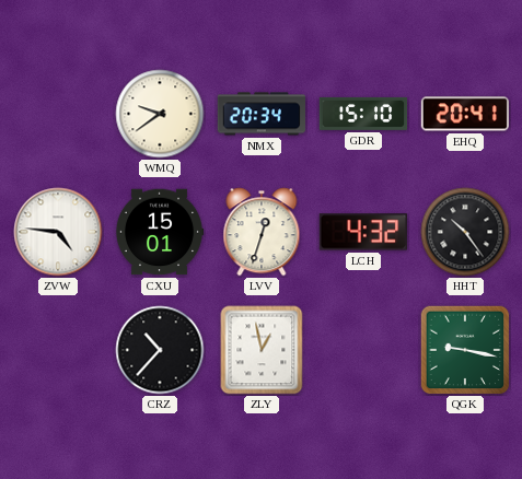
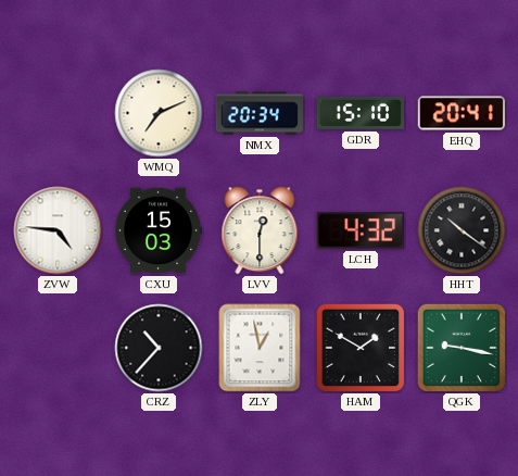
WMQ: 9:39 -> 7:11
CXU: 15:01 -> 15:03
LVV: 12:33 -> 12:30
HHT: 10:24 -> 10:21
HAM: none -> 1:50
